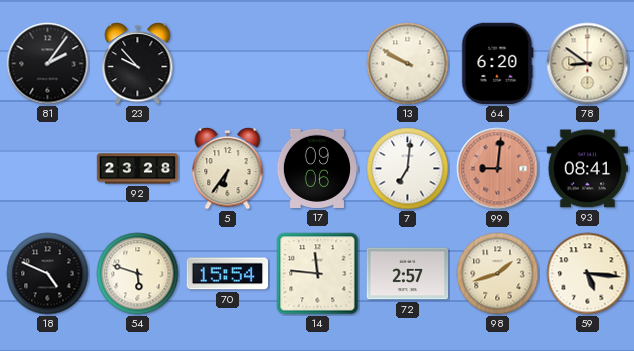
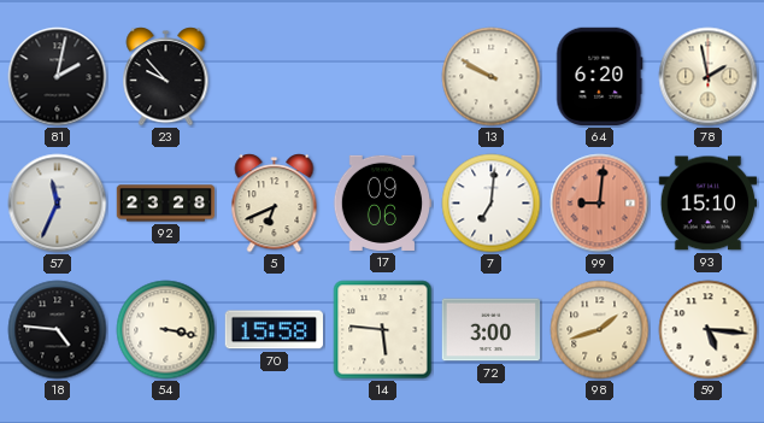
81: 2:06 -> 2:02
78: 8:51 -> 1:58
57: none -> 11:34
5: 6:36 -> 6:41
93: 08:41 -> 15:10
18: 4:49 -> 4:46
54: 5:48 -> 3:17
70: 15:54 -> 15:58
14: 11:46 -> 5:46
72: 2:57 -> 3:00
